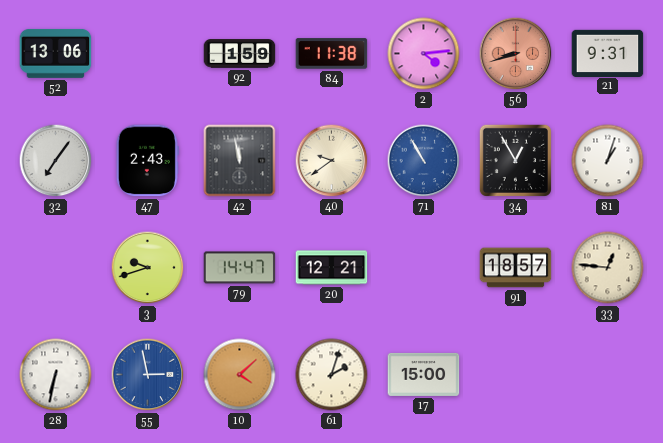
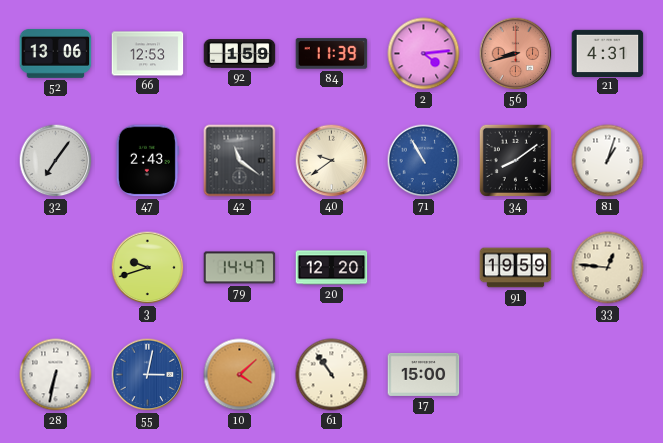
66: none -> 12:53
84: 11:38 -> 11:39
21: 9:31 -> 4:31
42: 11:58 -> 11:21
34: 12:55 -> 8:09
20: 12:21 -> 12:20
91: 18:57 -> 19:59
55: 2:58 -> 3:02
61: 2:03 -> 10:54
